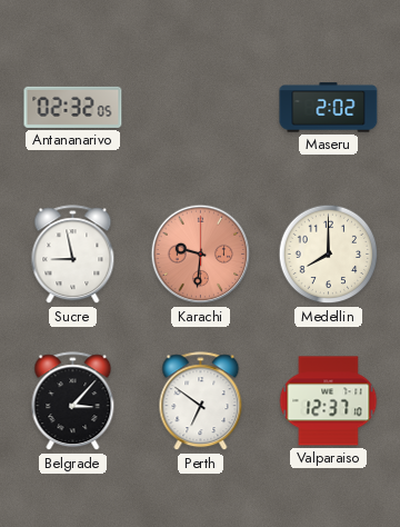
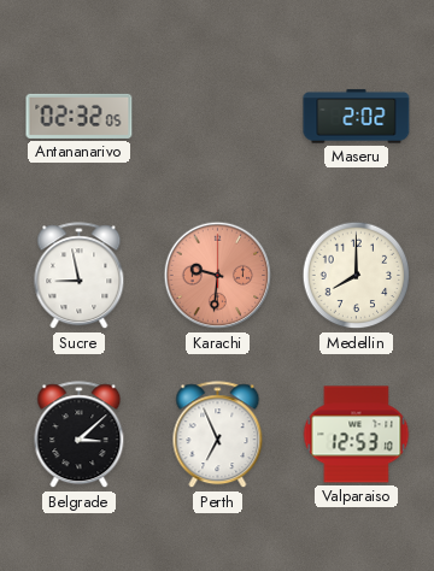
Belgrade: 3:07 -> 3:08
Perth: 6:51 -> 6:56
Valparaiso: 12:37 -> 12:53
